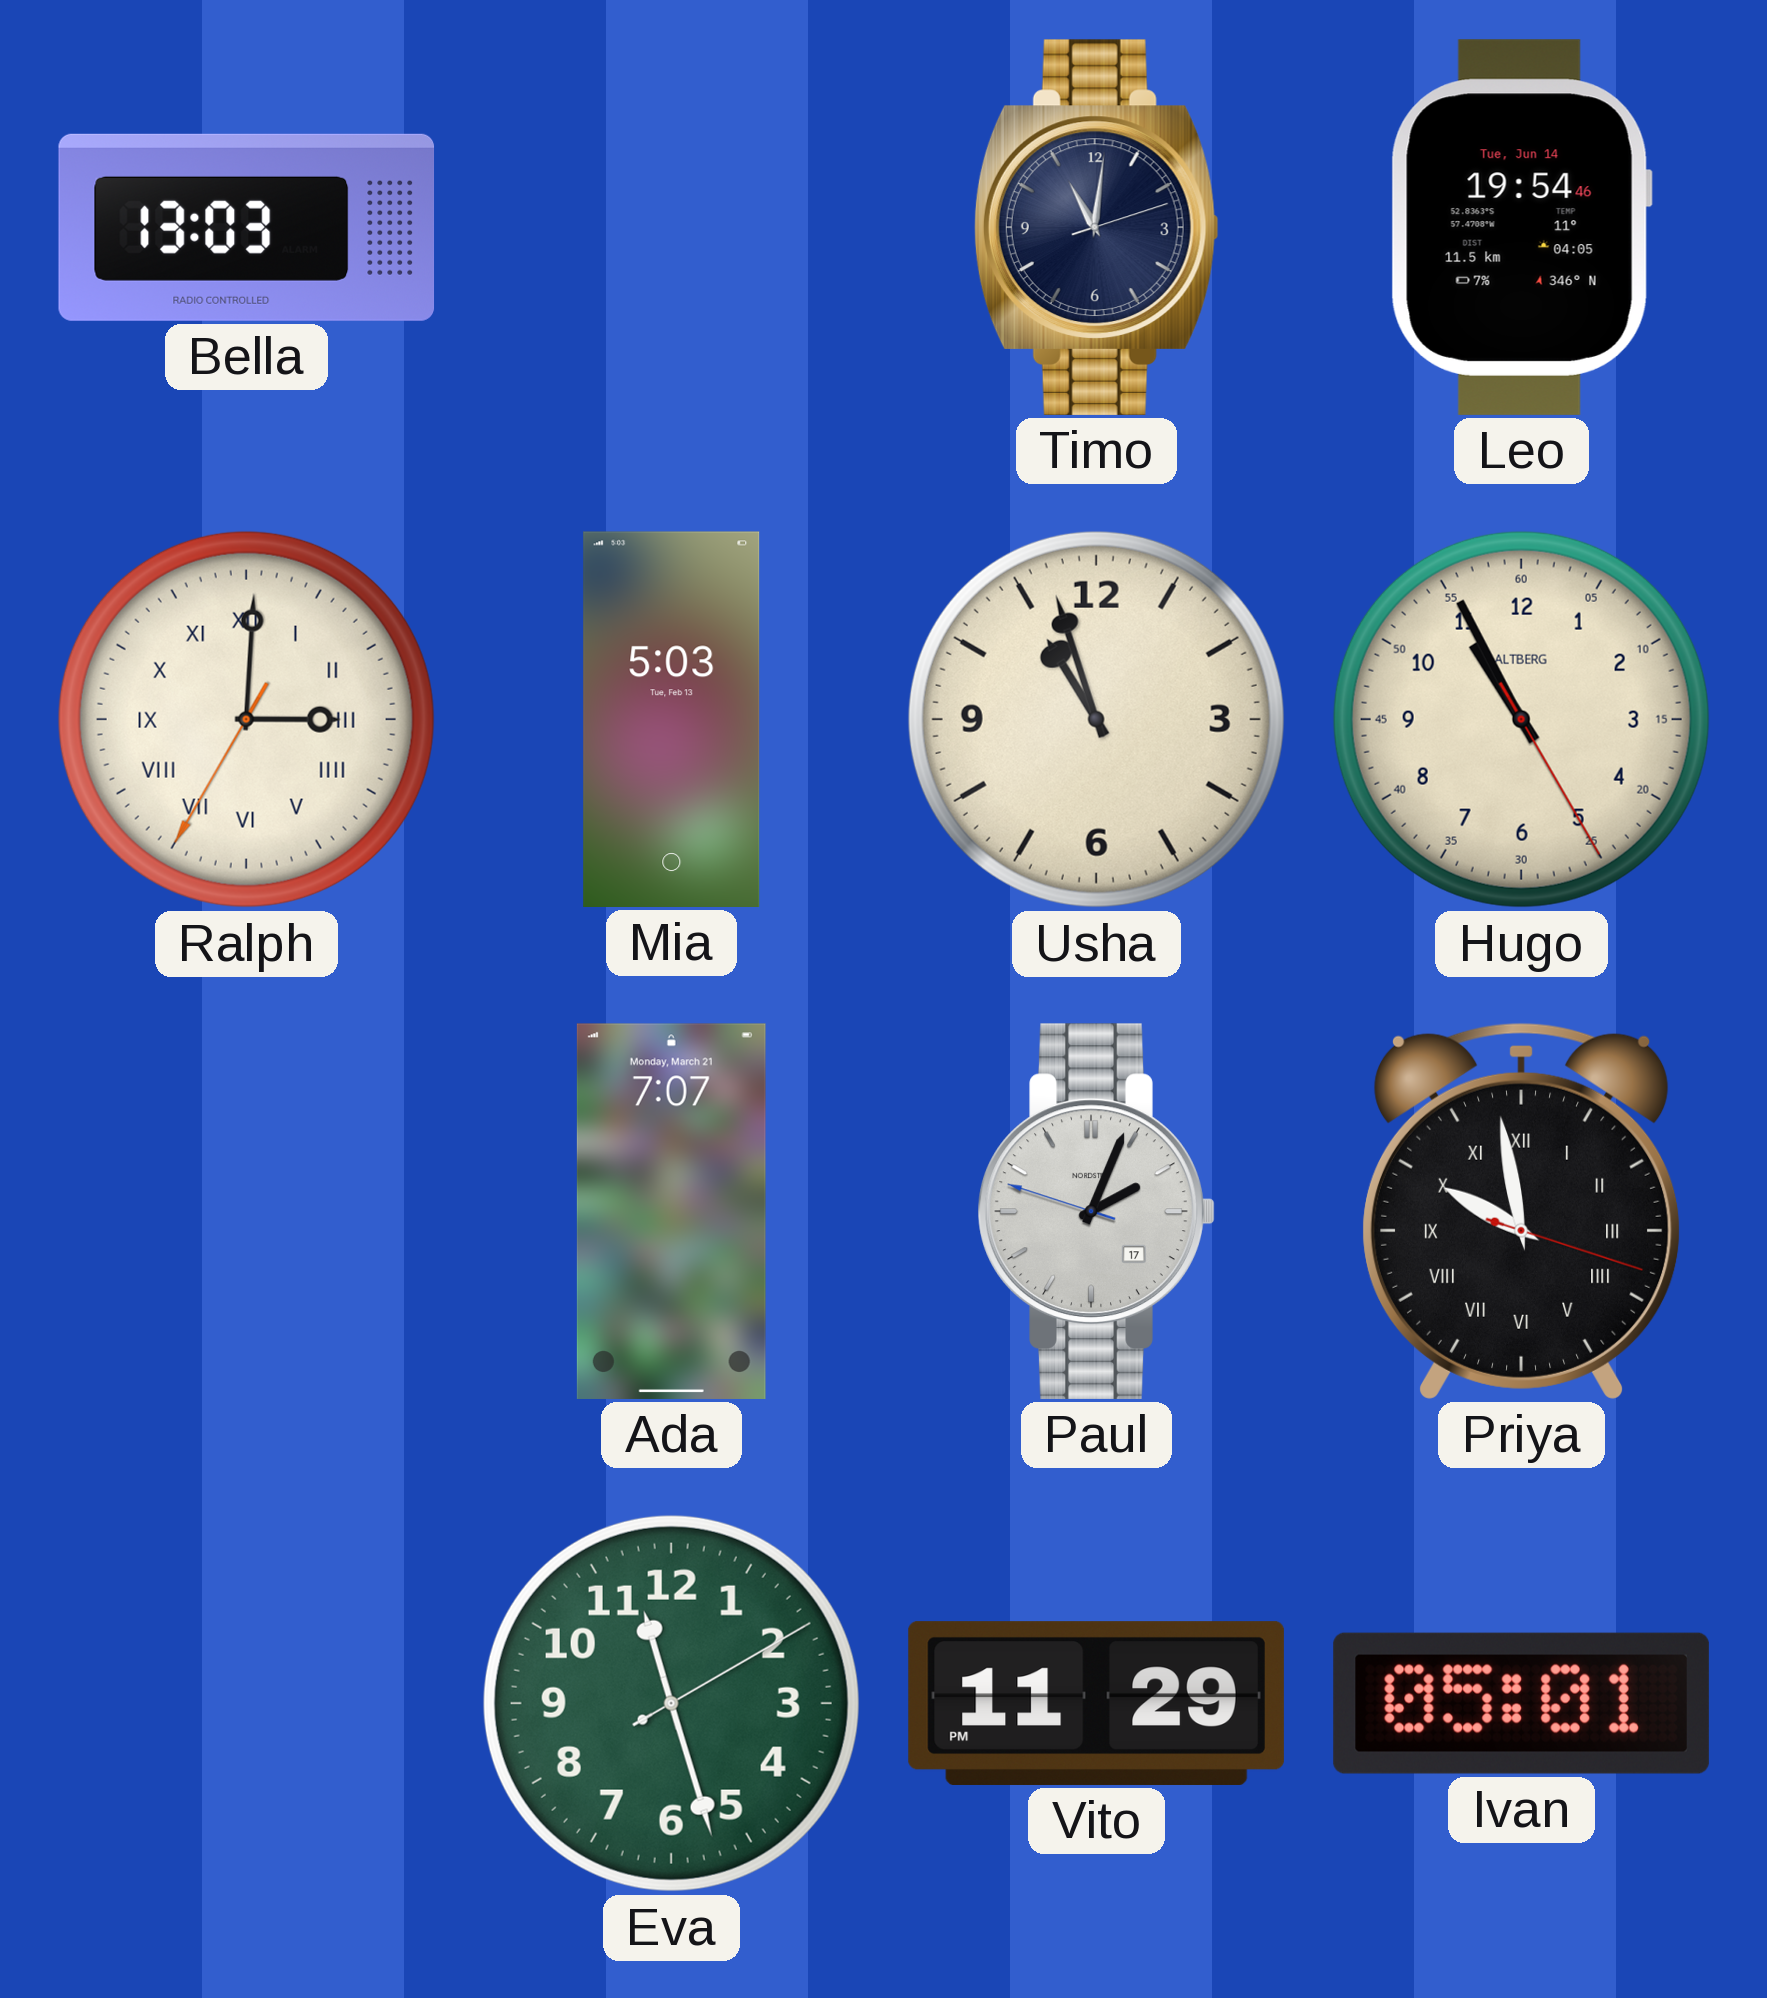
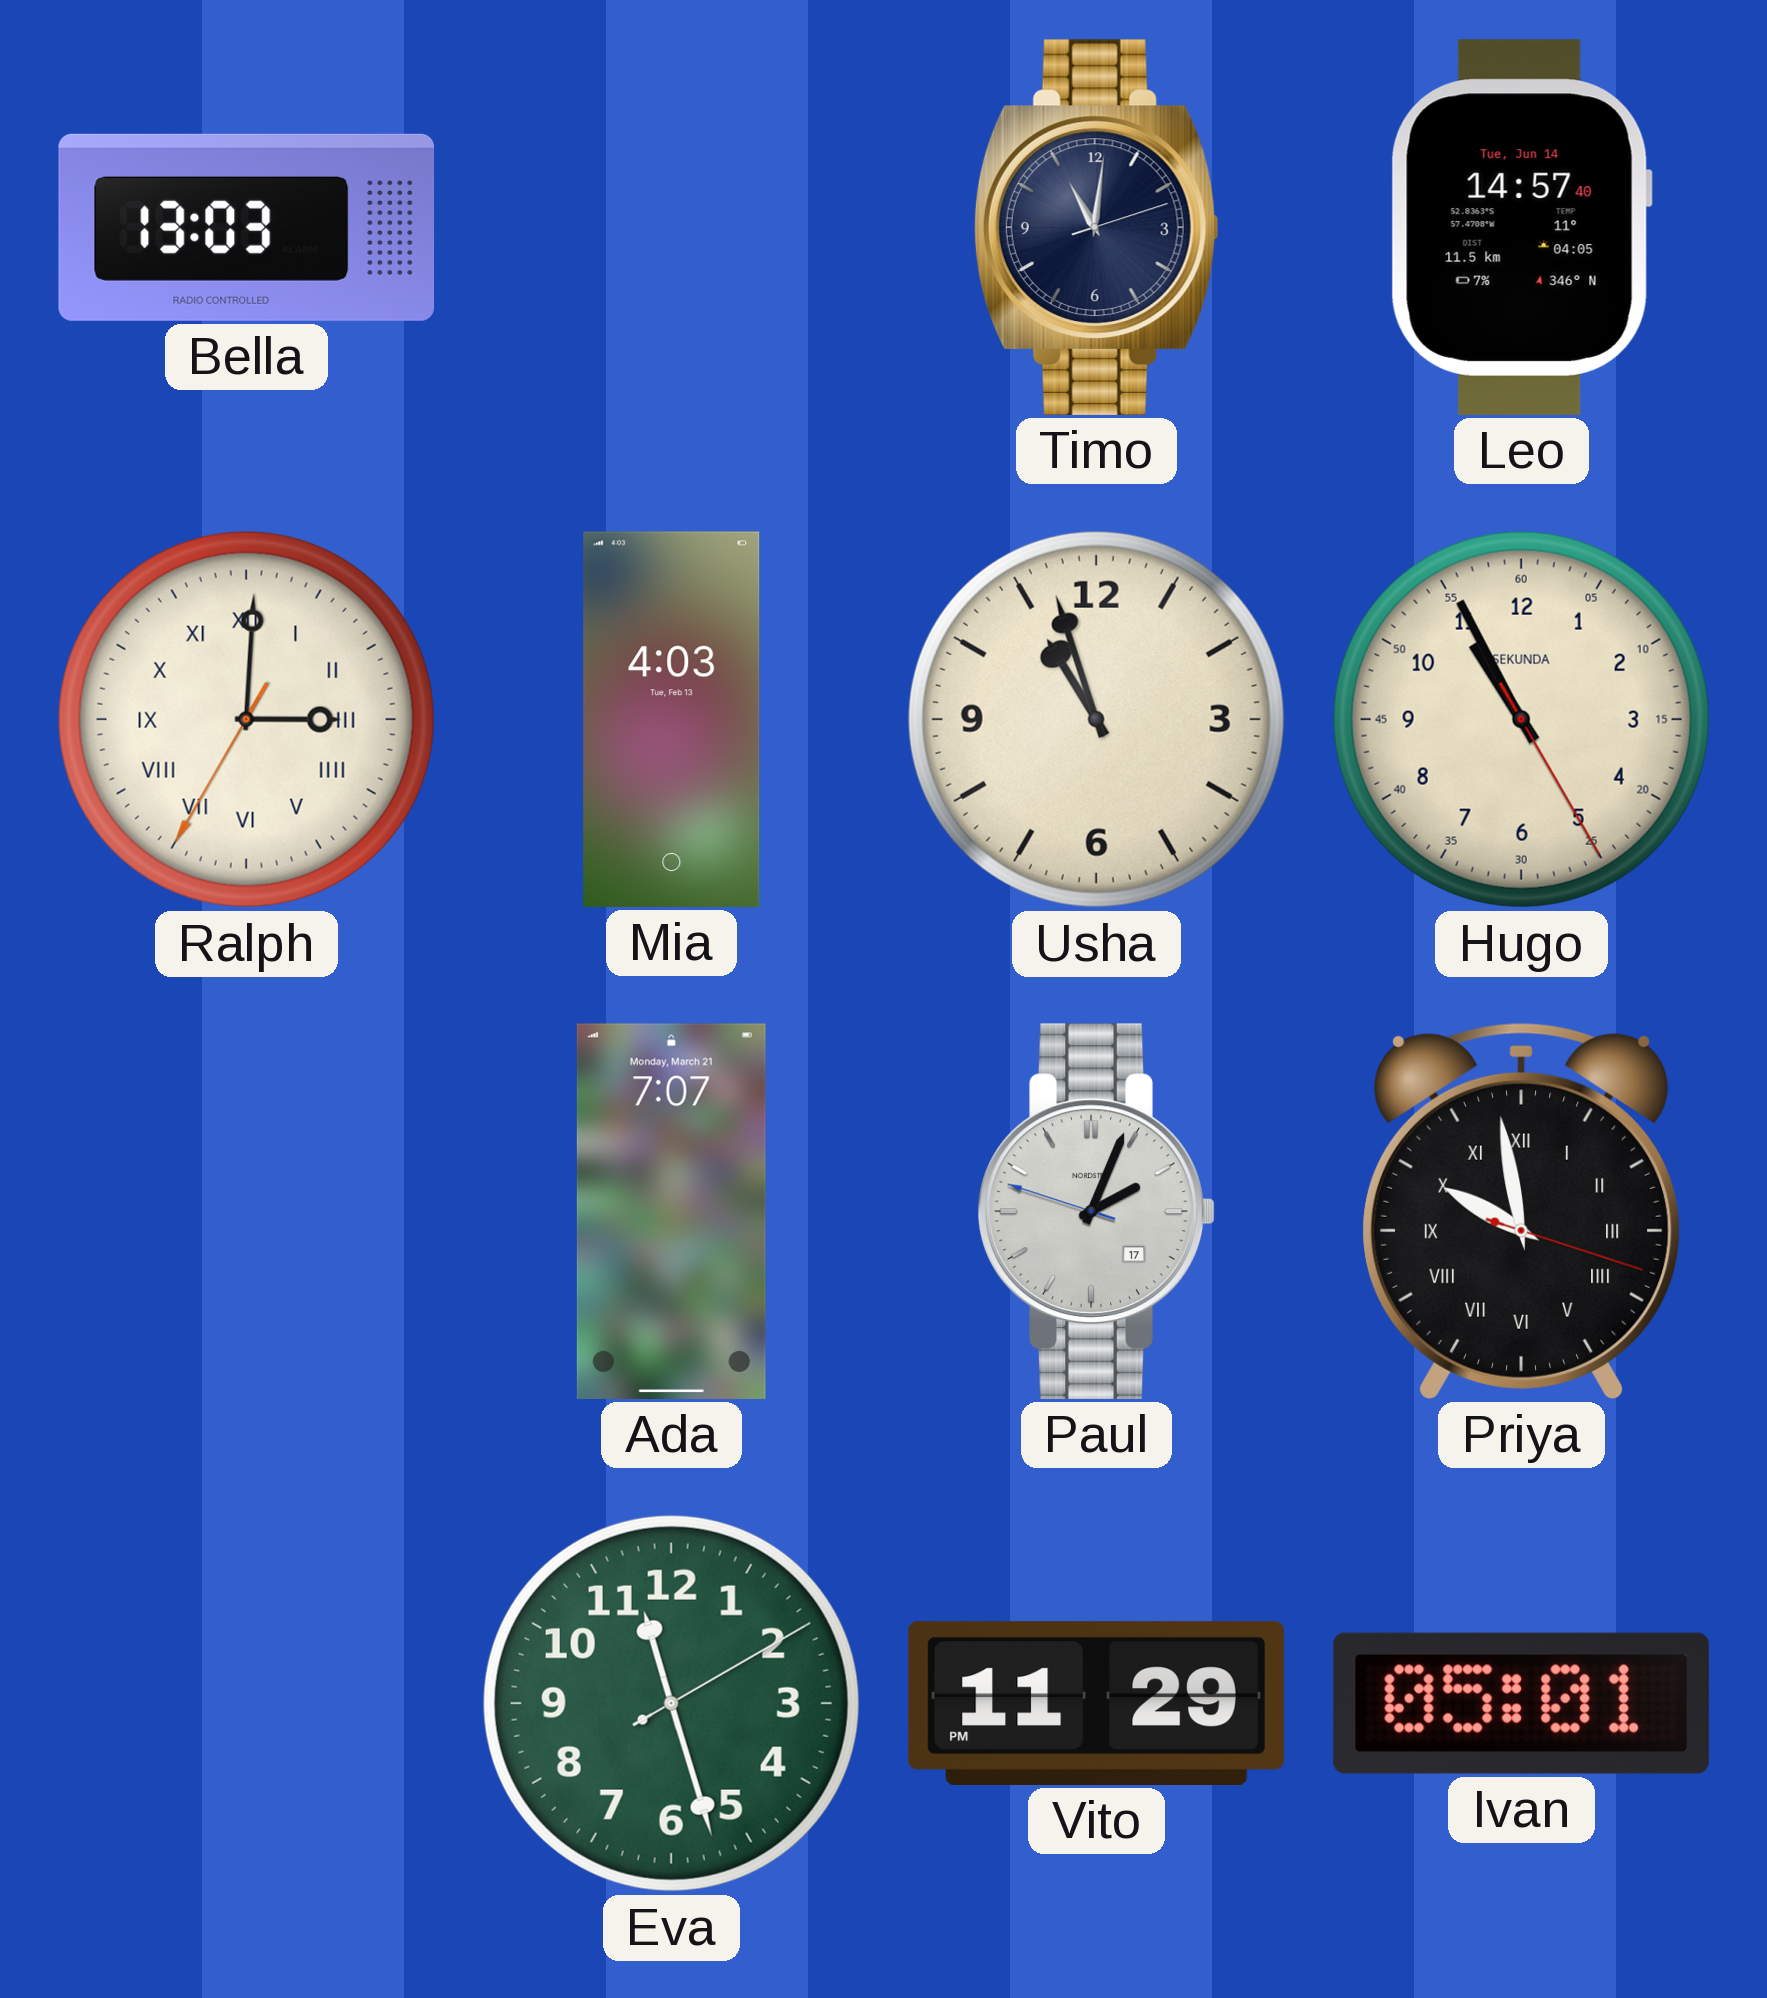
Leo: 19:54 -> 14:57
Mia: 5:03 -> 4:03
Hugo brand: ALTBERG -> SEKUNDA
